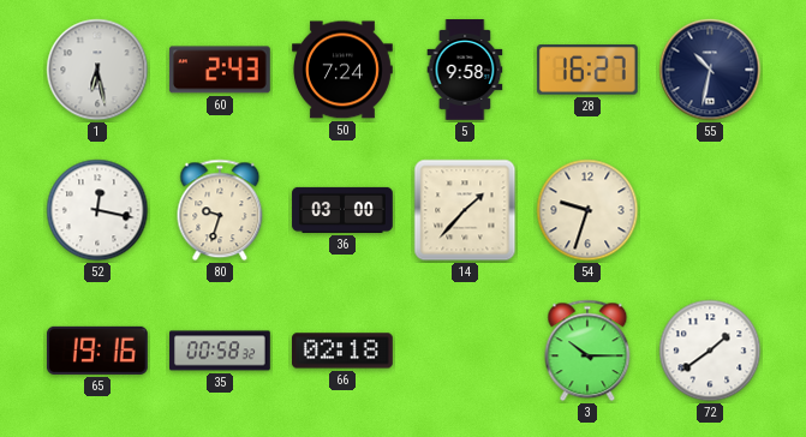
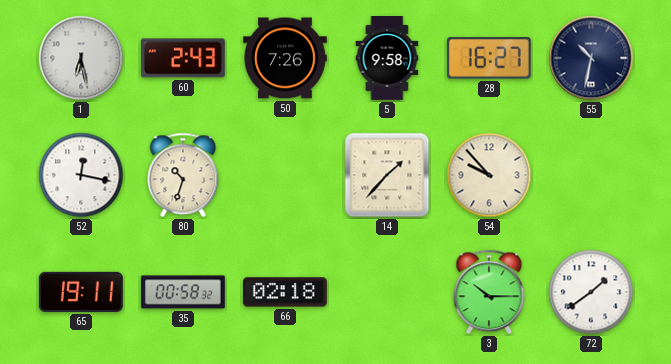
50: 7:24 -> 7:26
80: 9:33 -> 10:33
36: 03:00 -> none
54: 9:33 -> 9:53
65: 19:16 -> 19:11
